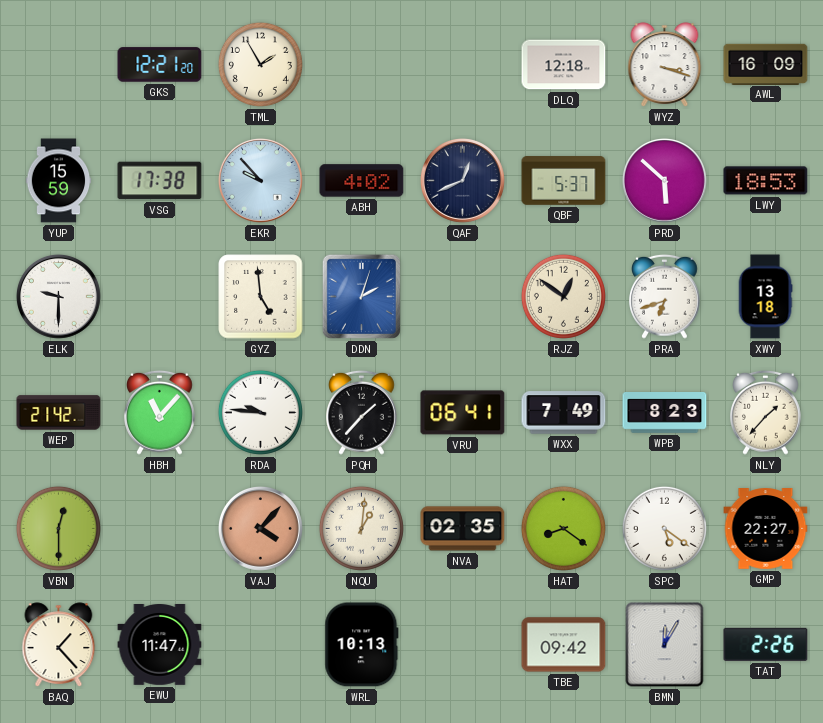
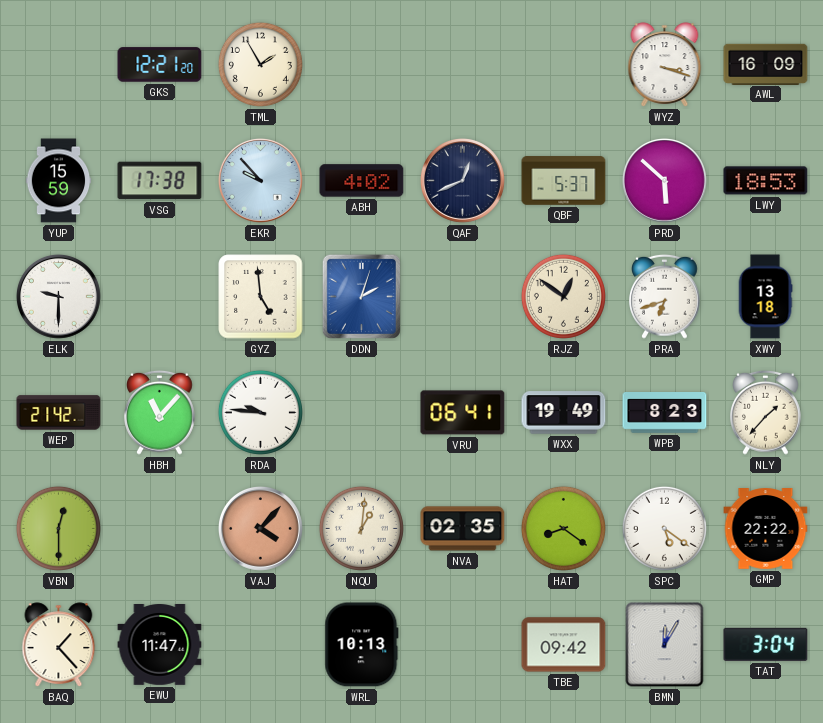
DLQ: 12:18 -> none
PQH: 1:37 -> none
WXX: 7:49 -> 19:49
GMP: 22:27 -> 22:22
TAT: 2:26 -> 3:04
